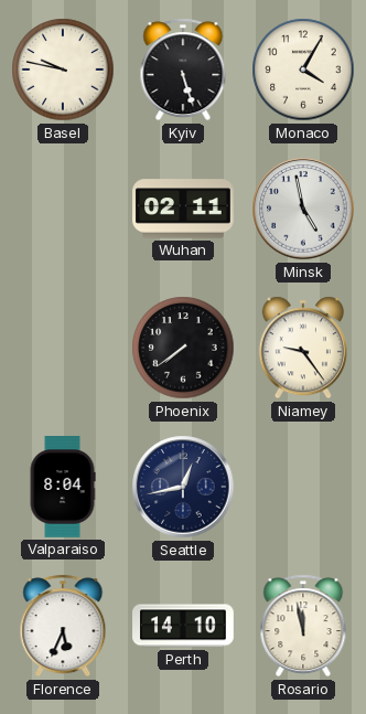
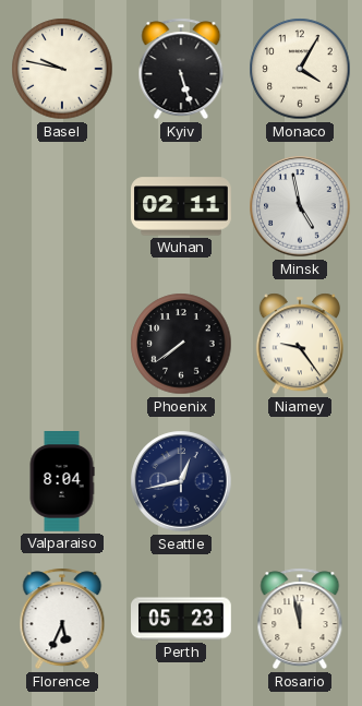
Perth: 14:10 -> 05:23
